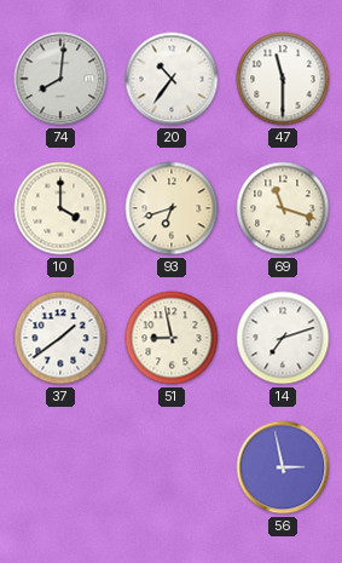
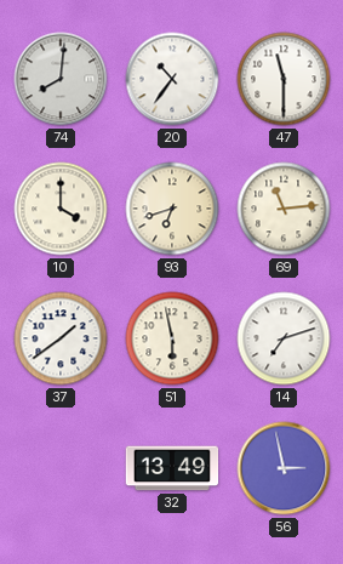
69: 11:18 -> 11:14
51: 8:58 -> 5:58
32: none -> 13:49
